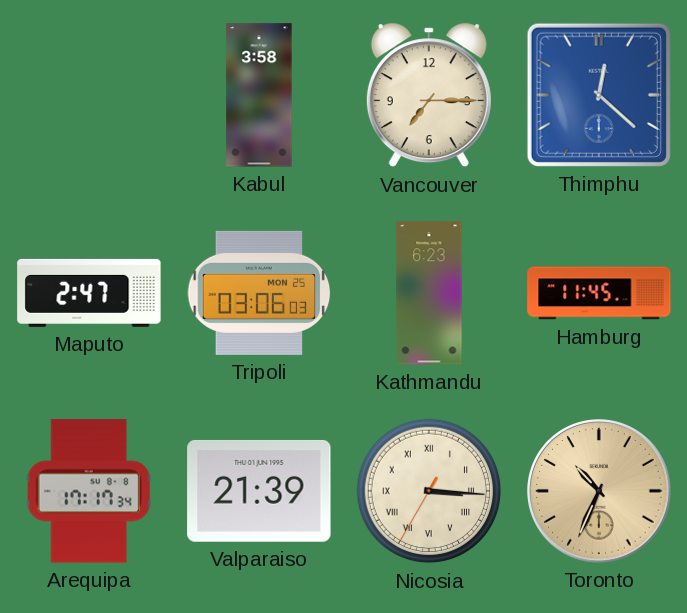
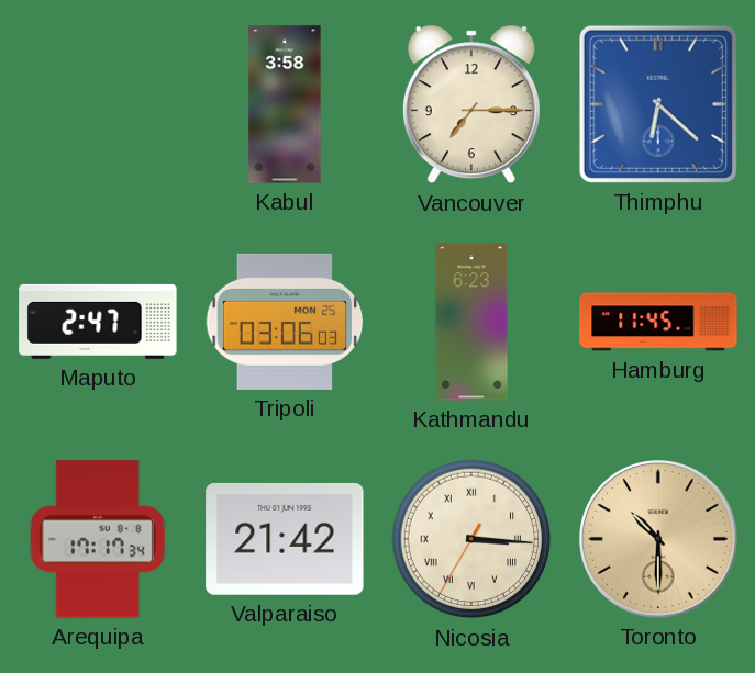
Thimphu: 12:22 -> 6:22
Valparaiso: 21:39 -> 21:42
Toronto: 10:34 -> 10:30
